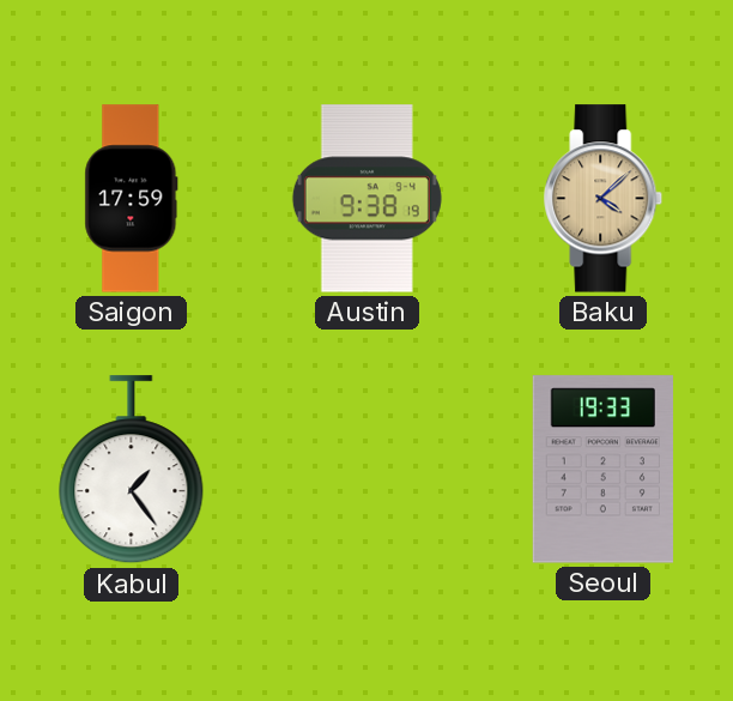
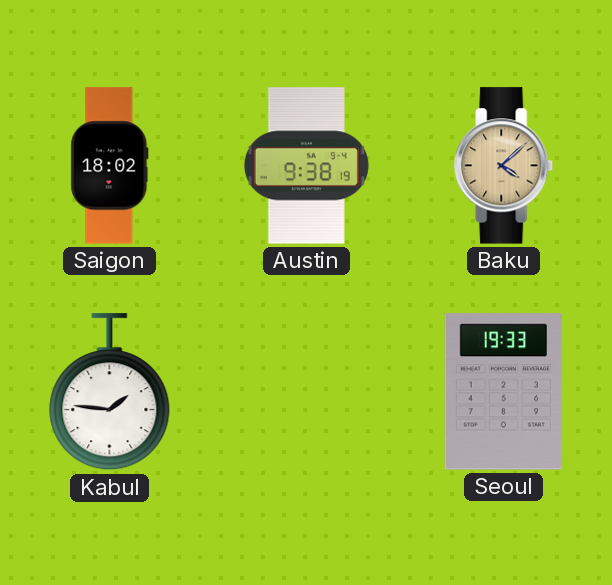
Saigon: 17:59 -> 18:02
Kabul: 1:24 -> 1:46
